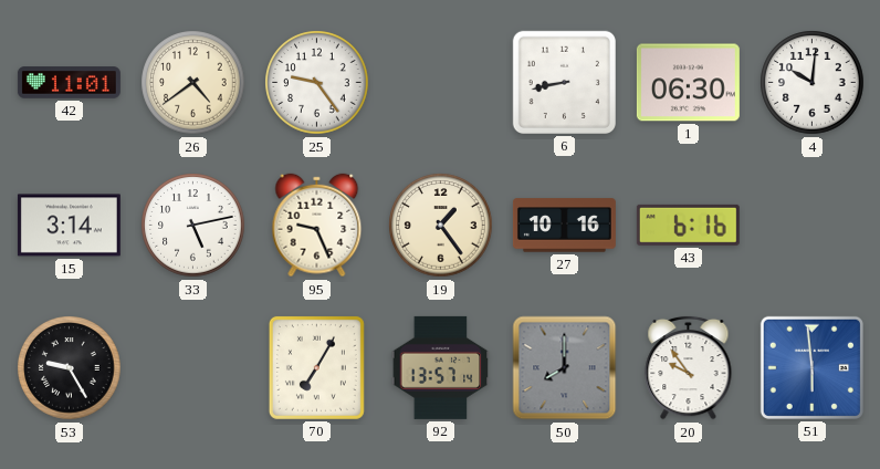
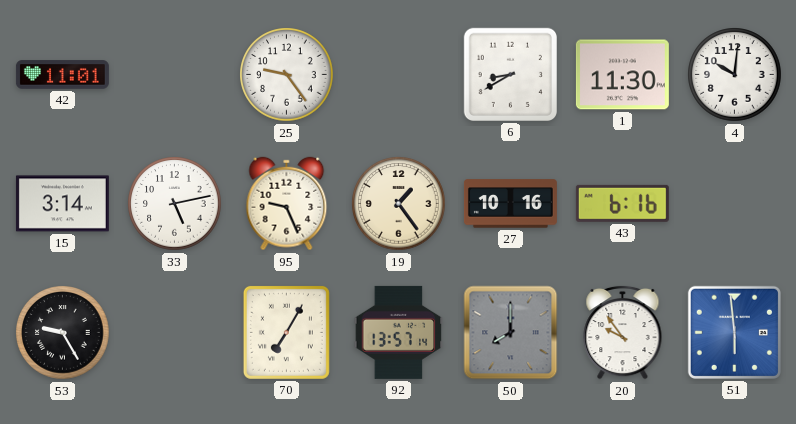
26: 4:39 -> none
6: 8:43 -> 8:40
1: 06:30 -> 11:30
